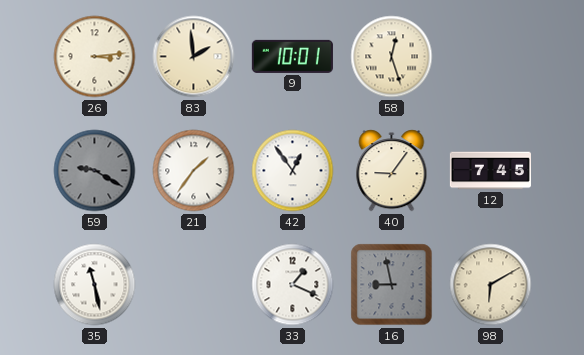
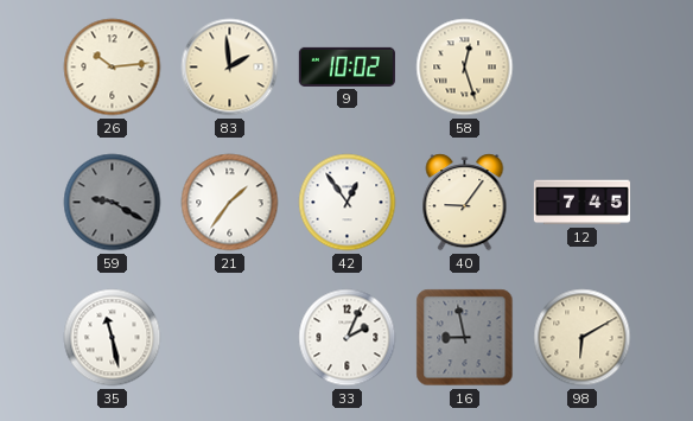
26: 3:14 -> 10:14
9: 10:01 -> 10:02
33: 1:19 -> 2:04
